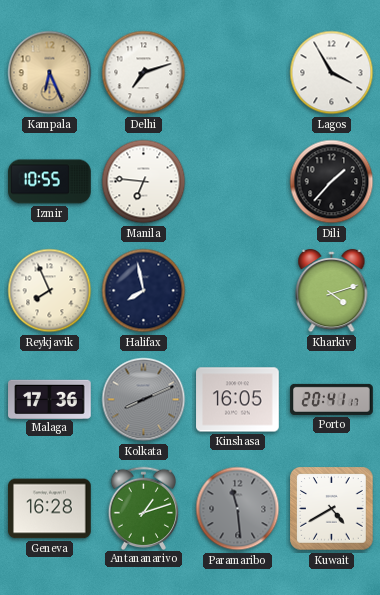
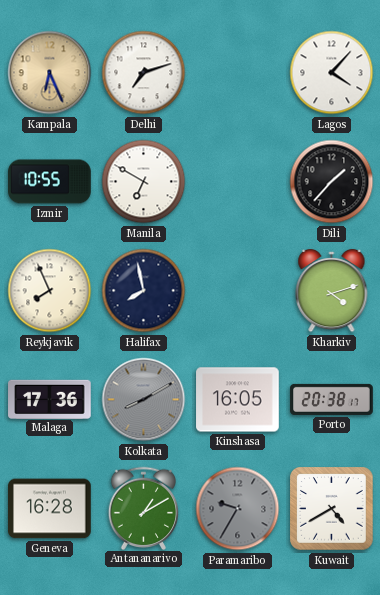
Lagos: 3:55 -> 4:07
Manila: 6:46 -> 6:50
Kolkata: 8:11 -> 8:10
Porto: 20:41 -> 20:38
Antananarivo: 1:12 -> 1:10
Paramaribo: 11:29 -> 9:35
